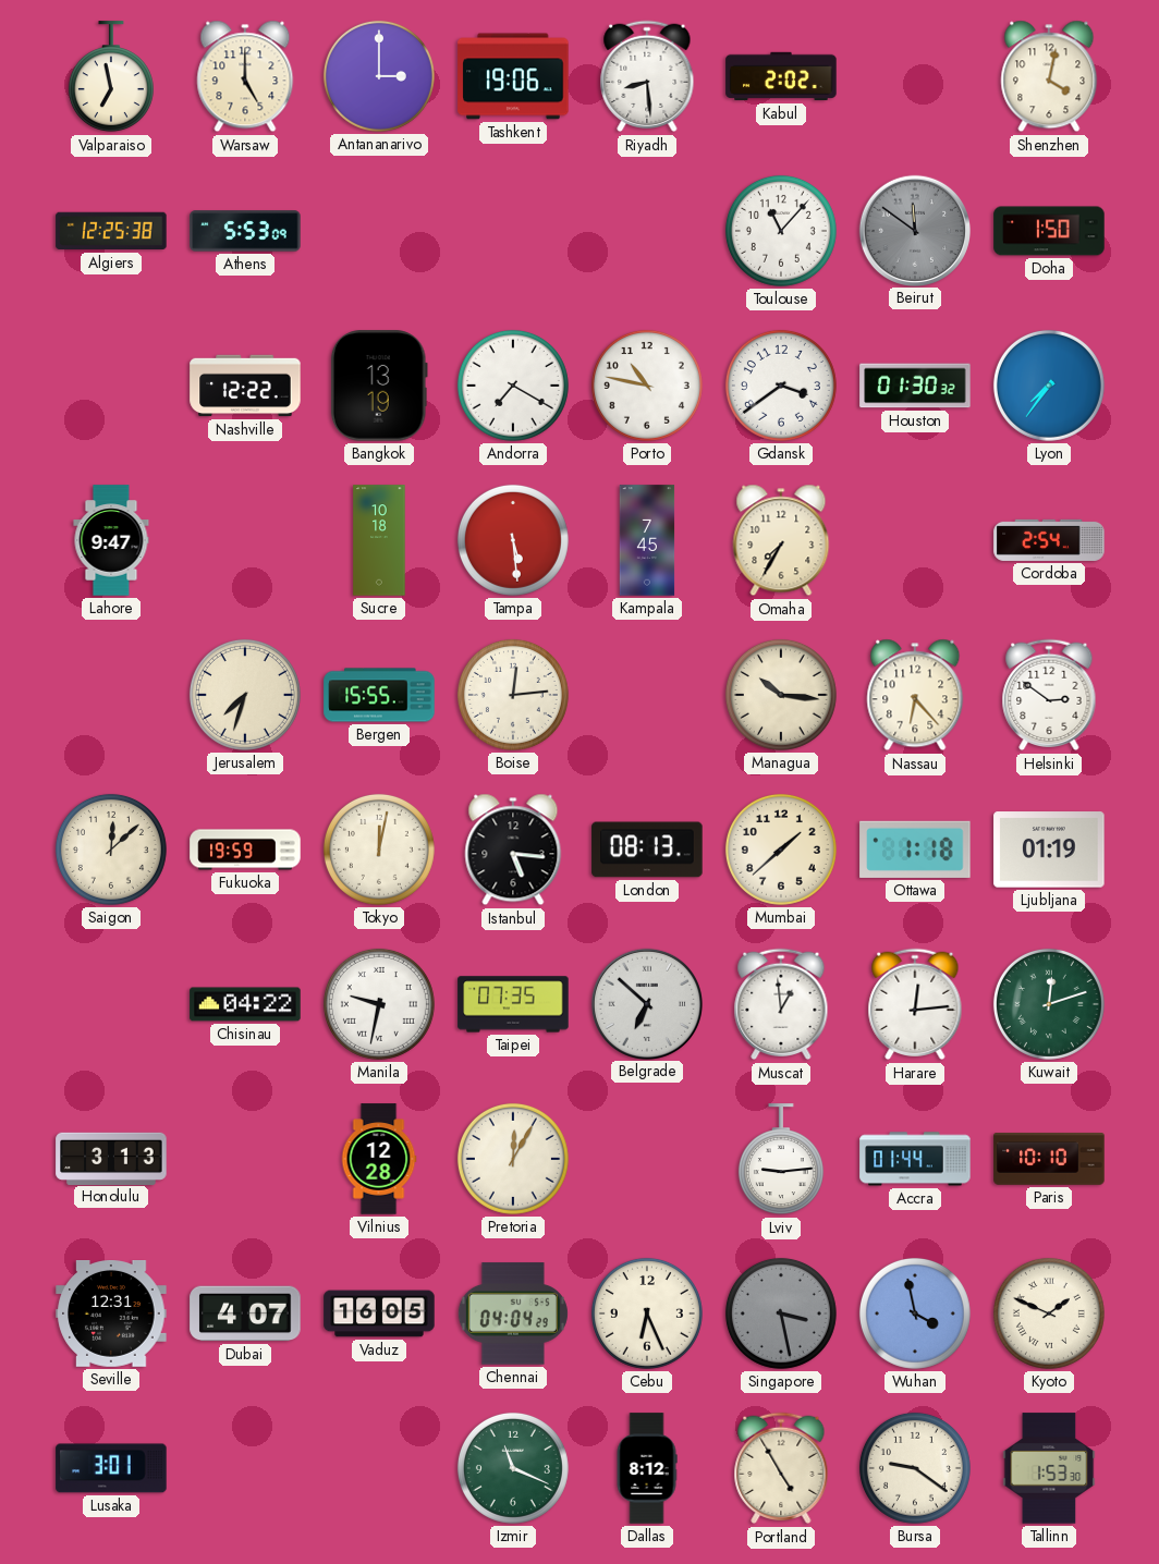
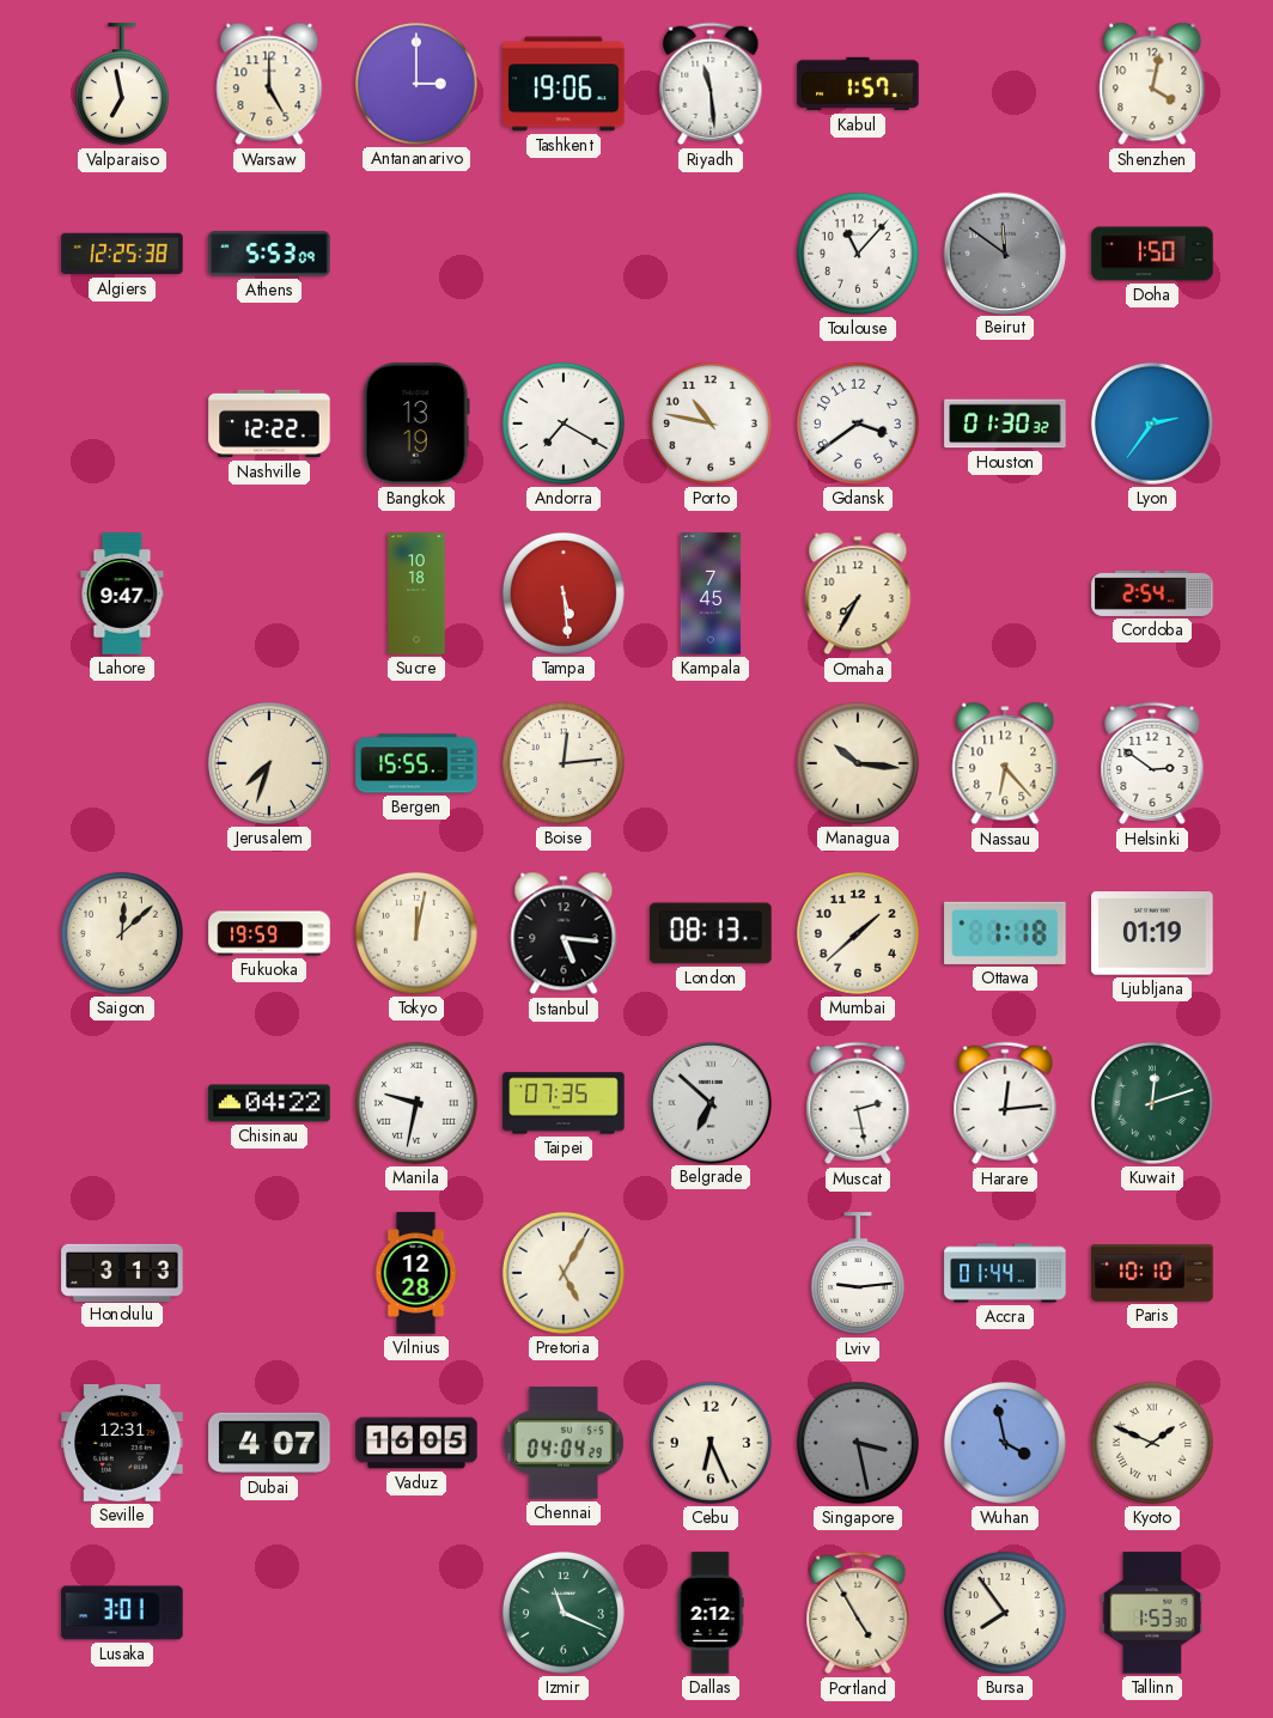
Riyadh: 8:29 -> 11:29
Kabul: 2:02 -> 1:57
Lyon: 7:36 -> 2:36
Muscat: 12:59 -> 2:28
Pretoria: 12:05 -> 5:05
Dallas: 8:12 -> 2:12
Bursa: 9:21 -> 7:54
